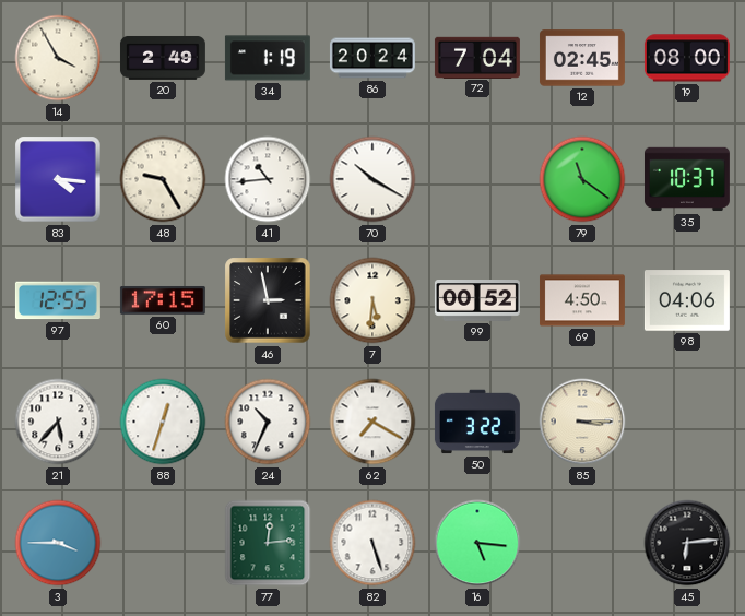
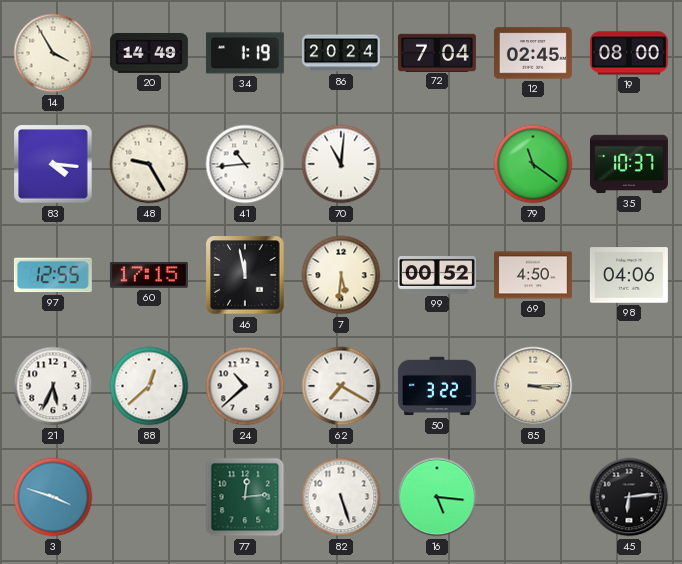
20: 2:49 -> 14:49
70: 10:20 -> 11:01
46: 2:58 -> 11:58
21: 5:37 -> 5:34
88: 12:33 -> 12:38
24: 10:34 -> 10:38
3: 3:45 -> 3:48
